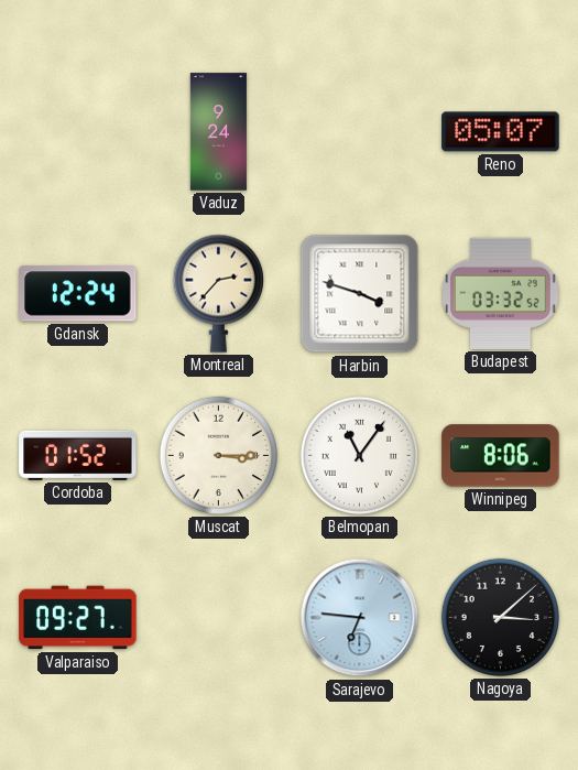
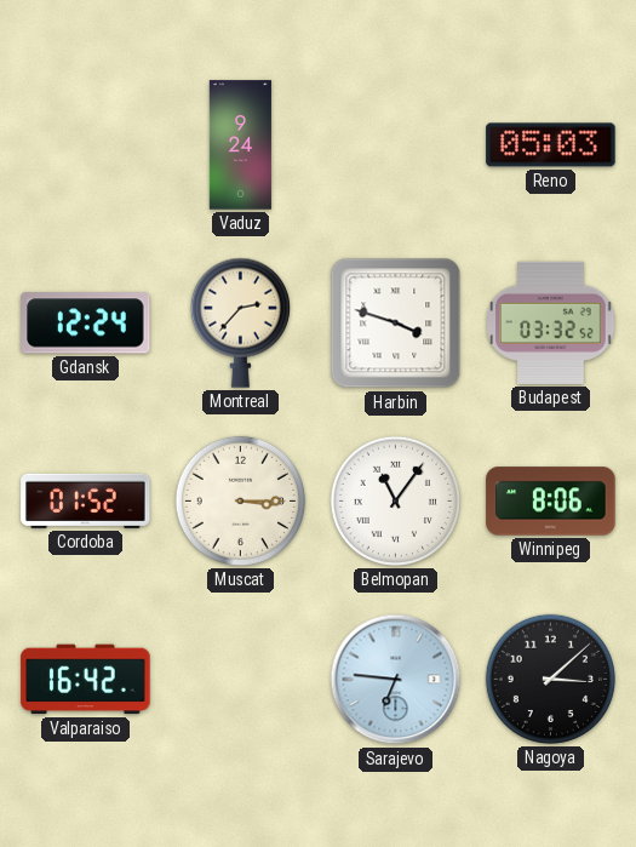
Reno: 05:07 -> 05:03
Valparaiso: 09:27 -> 16:42
